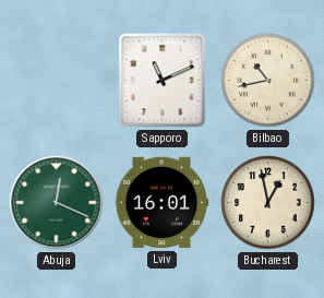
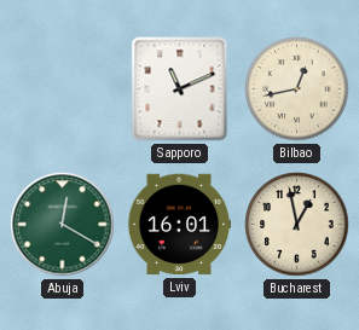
Bilbao: 10:43 -> 12:43
Abuja: 12:19 -> 12:20
